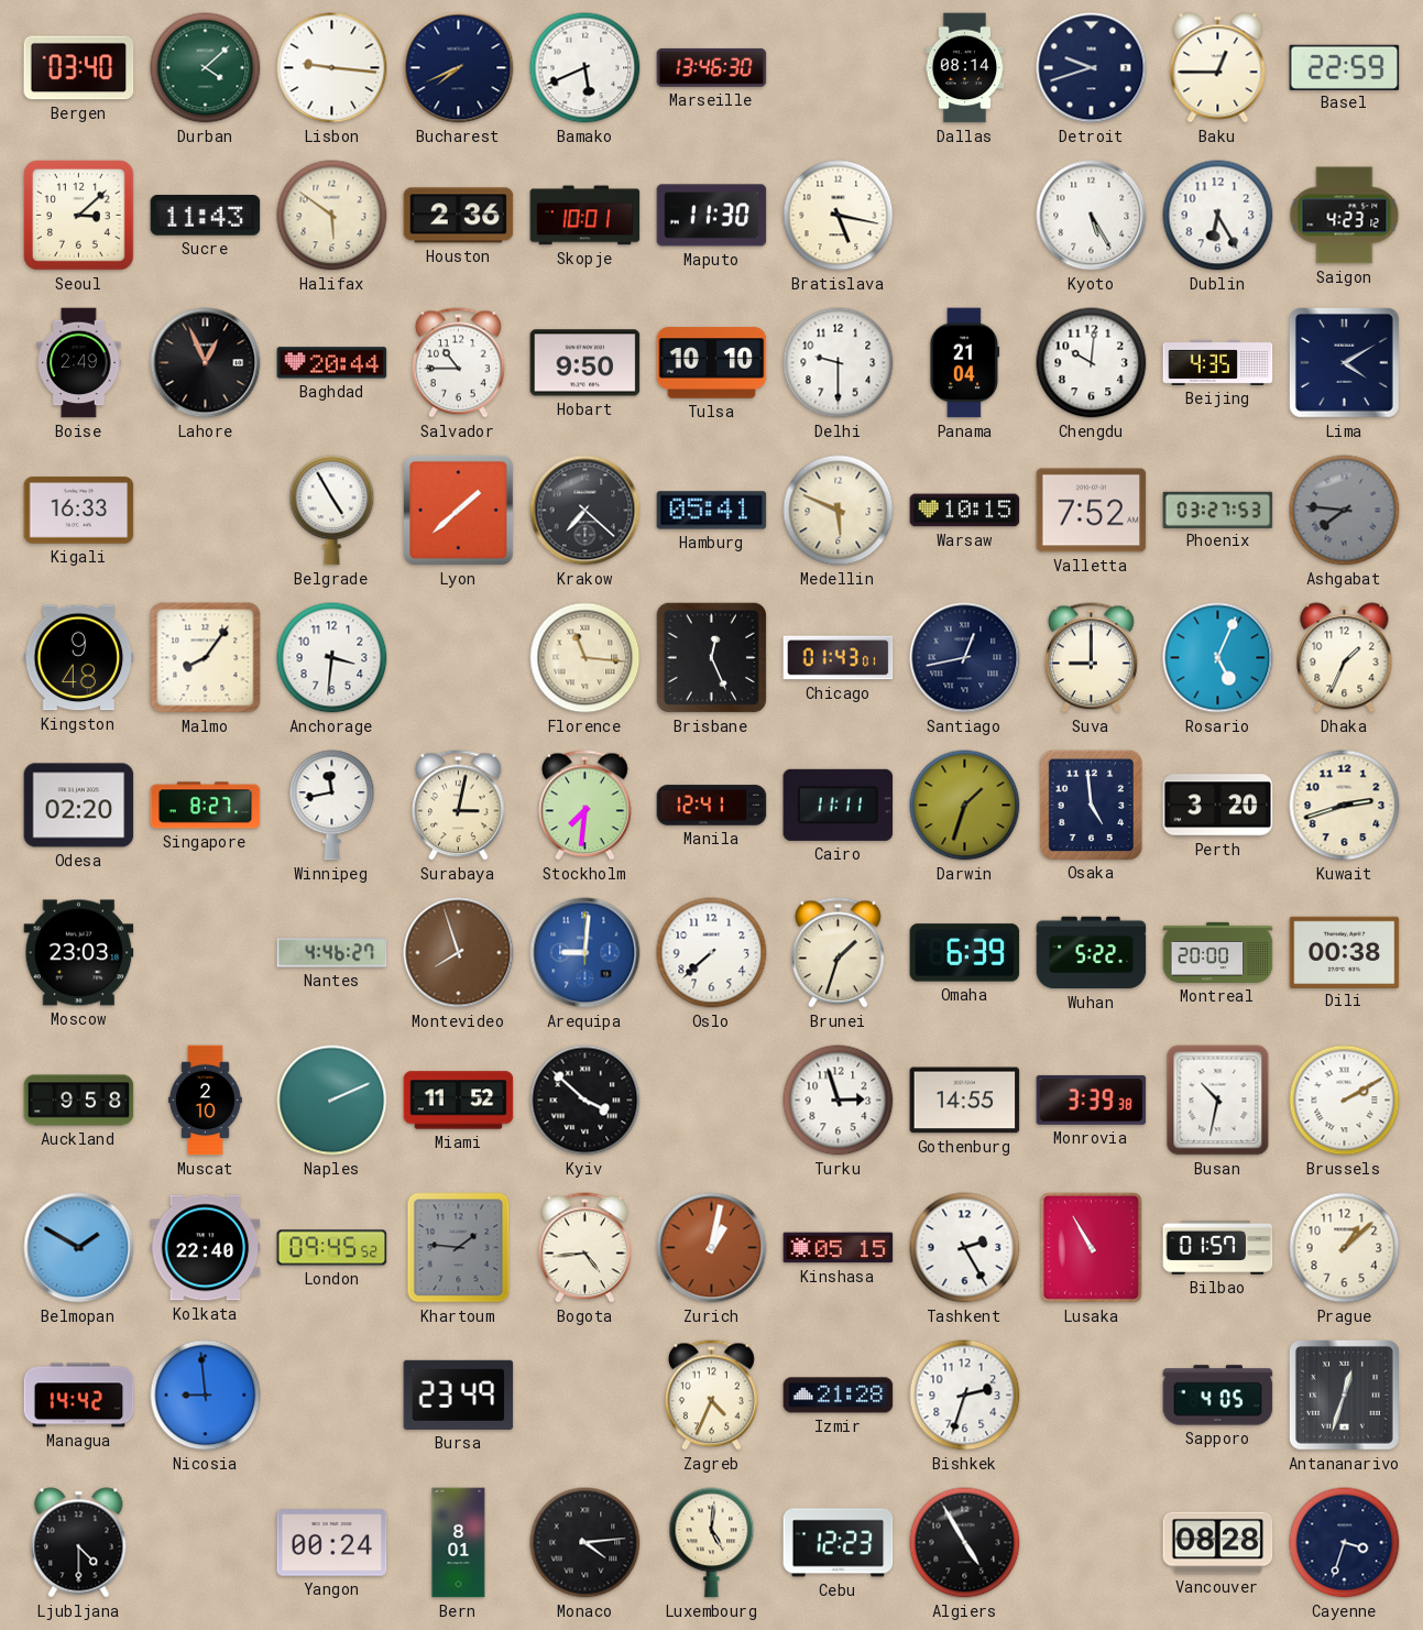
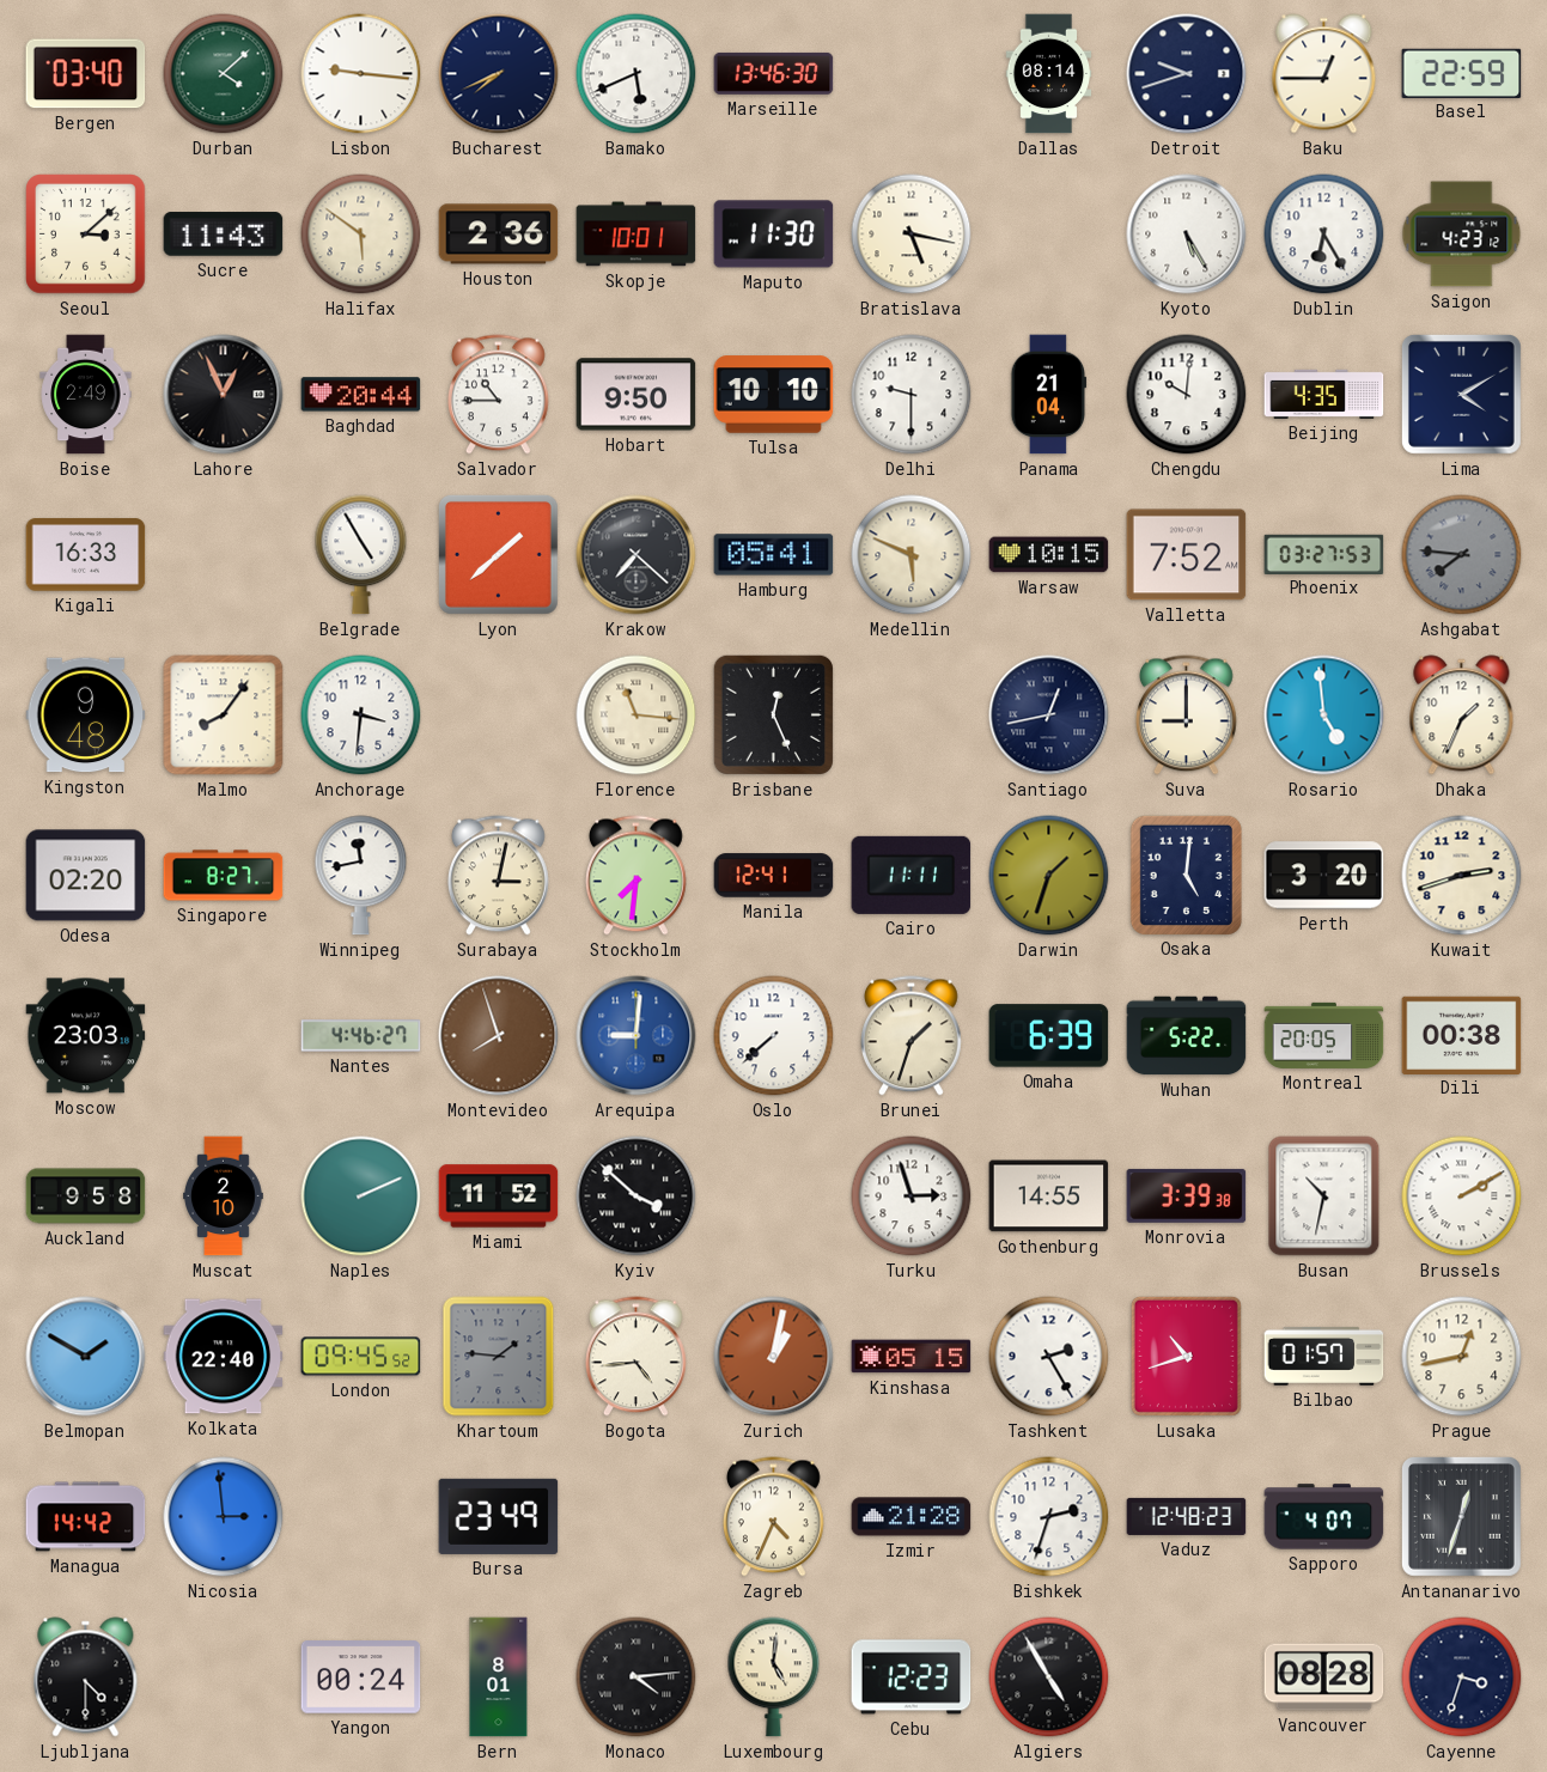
Chicago: 01:43 -> none
Rosario: 5:04 -> 4:59
Osaka: 4:59 -> 5:01
Montreal: 20:00 -> 20:05
Lusaka: 10:55 -> 10:42
Prague: 1:08 -> 12:43
Nicosia: 8:59 -> 2:59
Vaduz: none -> 12:48
Sapporo: 4:05 -> 4:07
